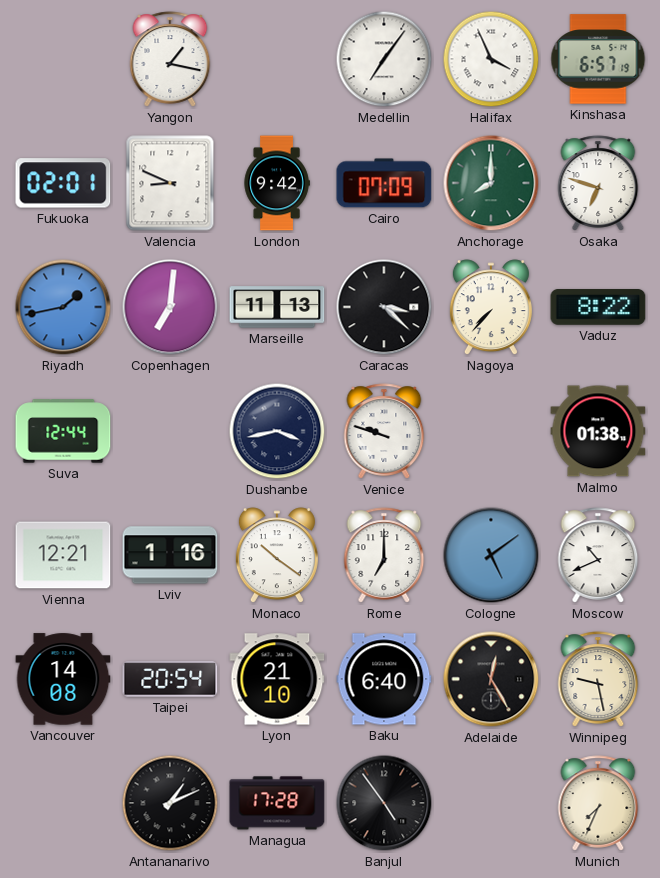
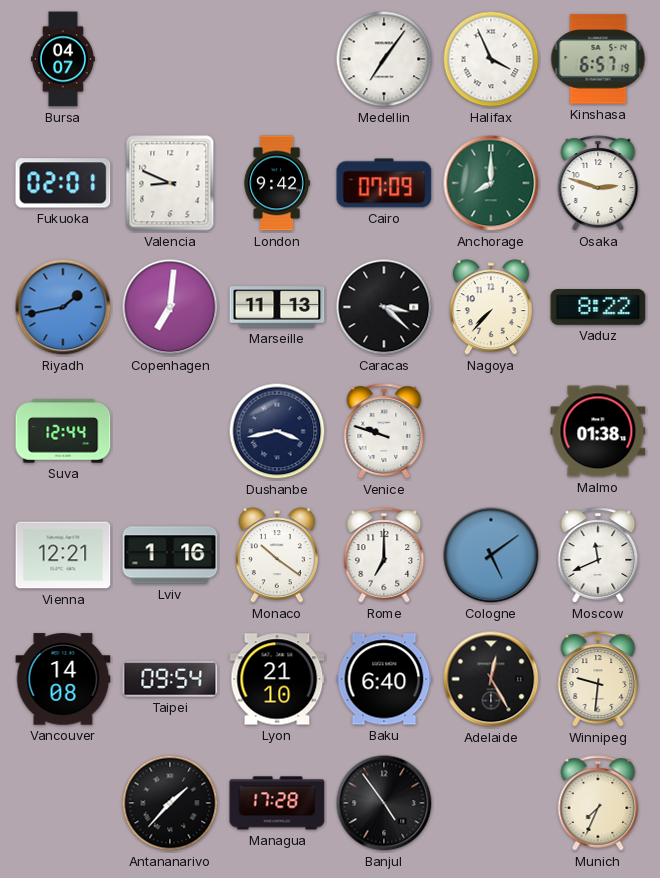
Bursa: none -> 04:07
Yangon: 1:17 -> none
Osaka: 6:48 -> 2:48
Moscow: 10:41 -> 11:41
Taipei: 20:54 -> 09:54
Winnipeg: 9:28 -> 9:31
Antananarivo: 1:11 -> 1:37
